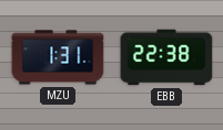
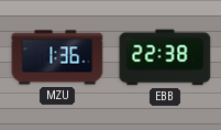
MZU: 1:31 -> 1:36
